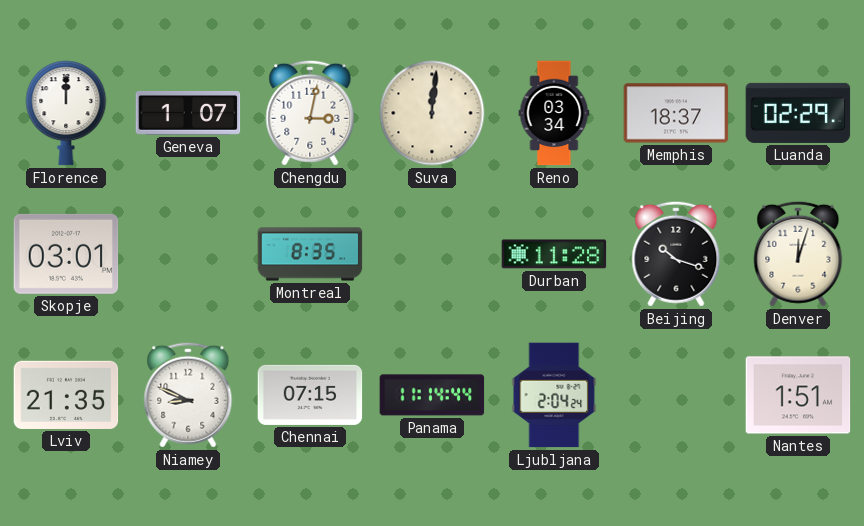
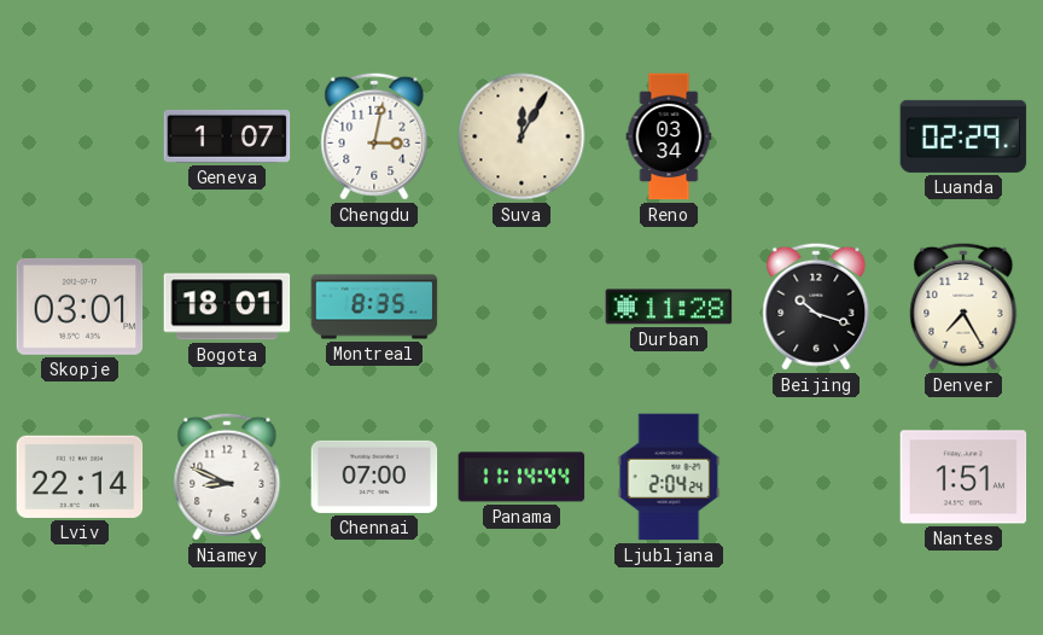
Florence: 12:00 -> none
Suva: 12:01 -> 12:05
Memphis: 18:37 -> none
Bogota: none -> 18:01
Denver: 12:03 -> 7:25
Lviv: 21:35 -> 22:14
Chennai: 07:15 -> 07:00
